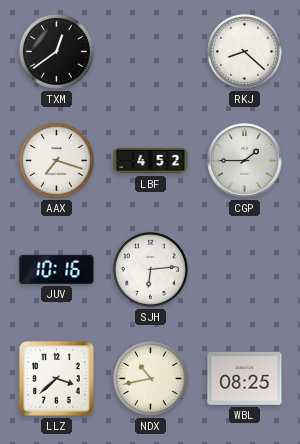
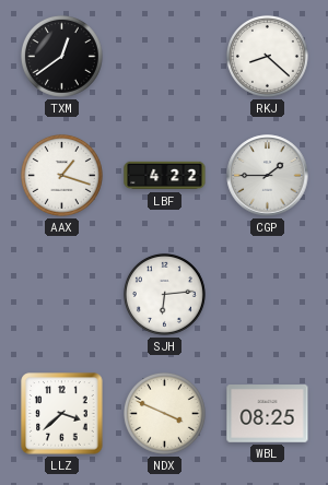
AAX: 7:18 -> 1:18
LBF: 4:52 -> 4:22
JUV: 10:16 -> none
NDX: 10:43 -> 3:49
